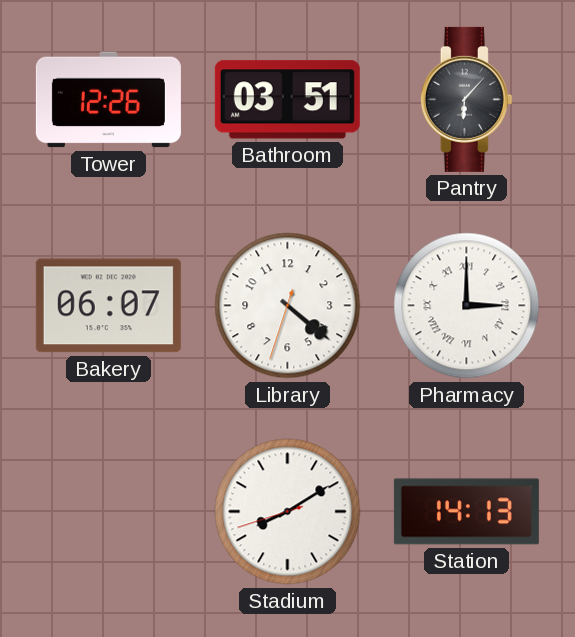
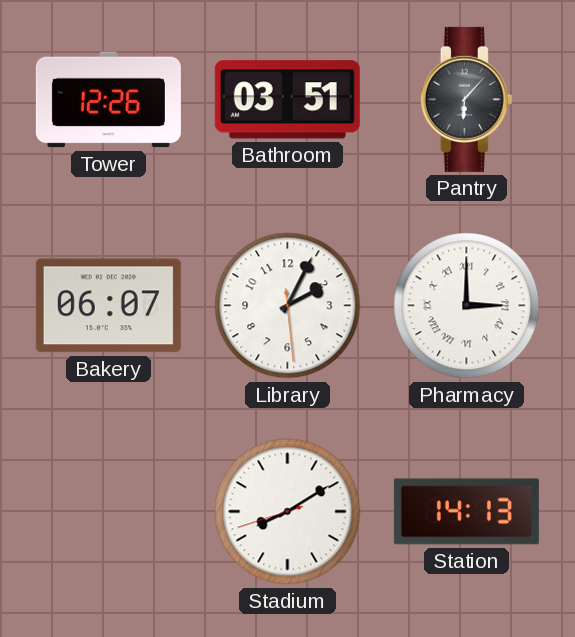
Library: 4:21 -> 2:04
